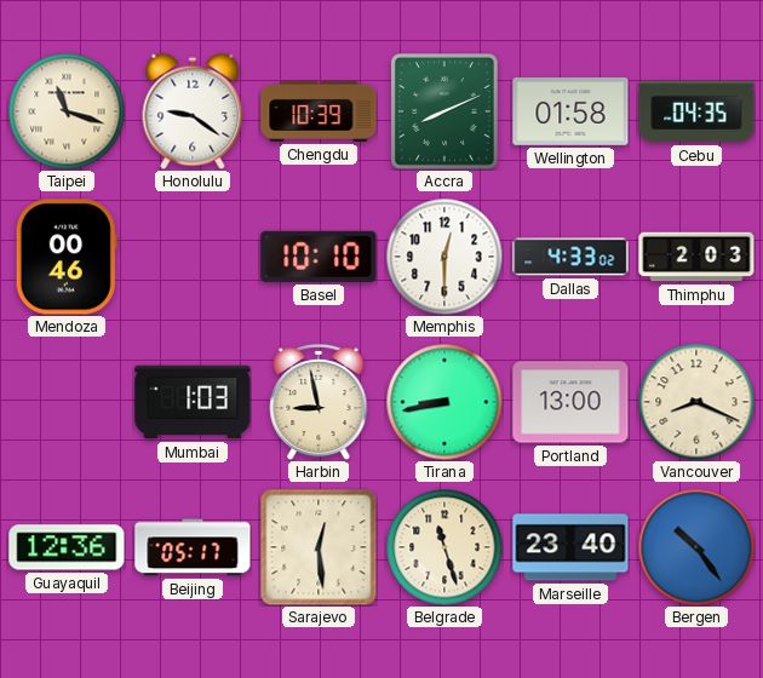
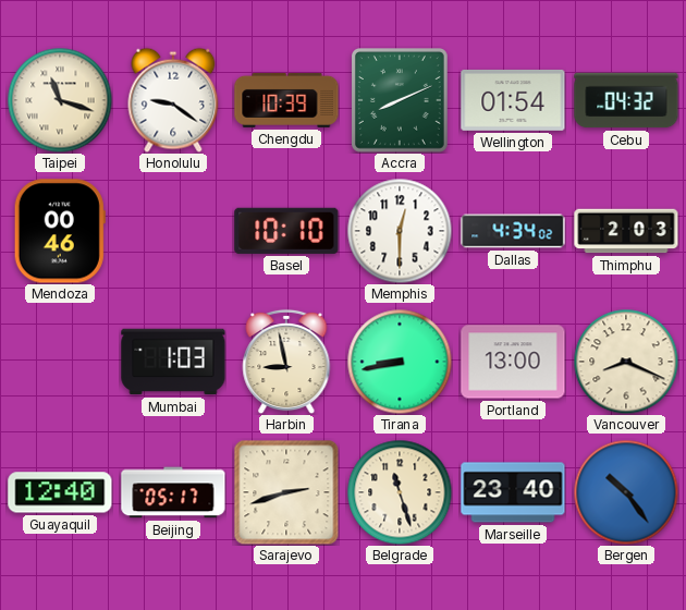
Wellington: 01:58 -> 01:54
Cebu: 04:35 -> 04:32
Dallas: 4:33 -> 4:34
Guayaquil: 12:36 -> 12:40
Sarajevo: 12:29 -> 2:42
